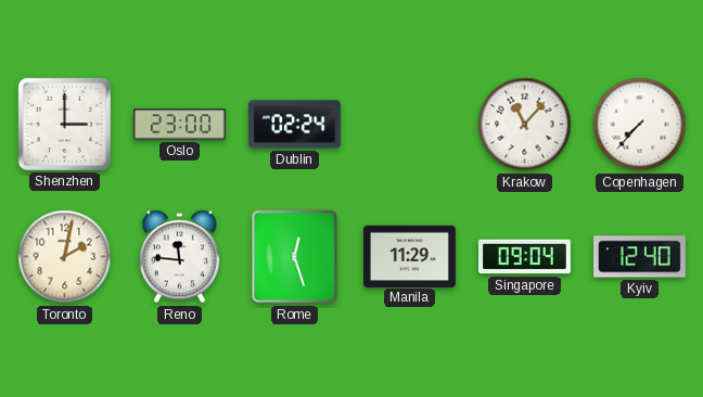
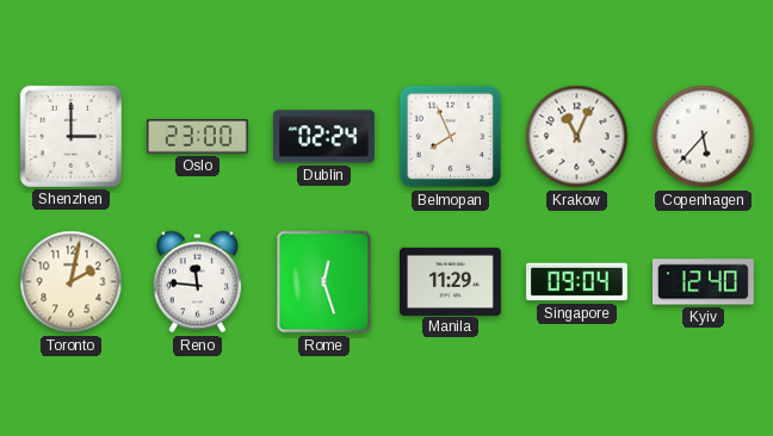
Belmopan: none -> 7:56
Krakow: 11:07 -> 11:04
Copenhagen: 7:37 -> 5:37
